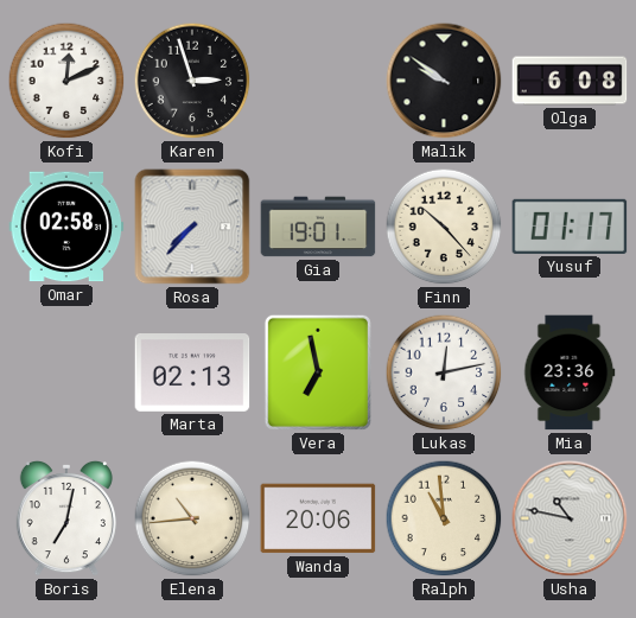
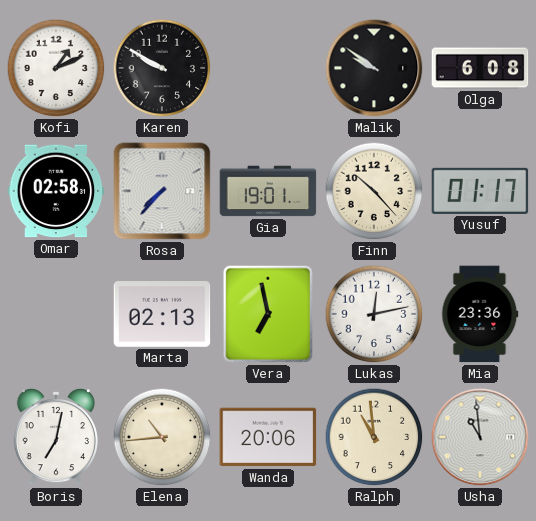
Kofi: 12:11 -> 1:11
Karen: 2:57 -> 9:50
Usha: 10:47 -> 10:59
